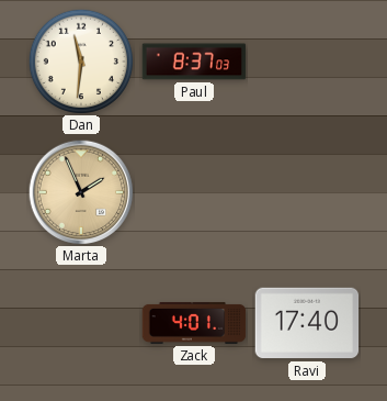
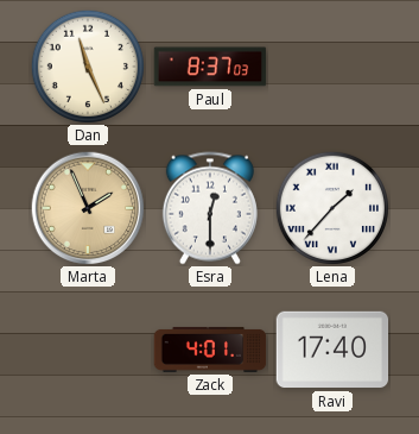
Dan: 11:31 -> 11:26
Esra: none -> 12:30
Lena: none -> 1:37
